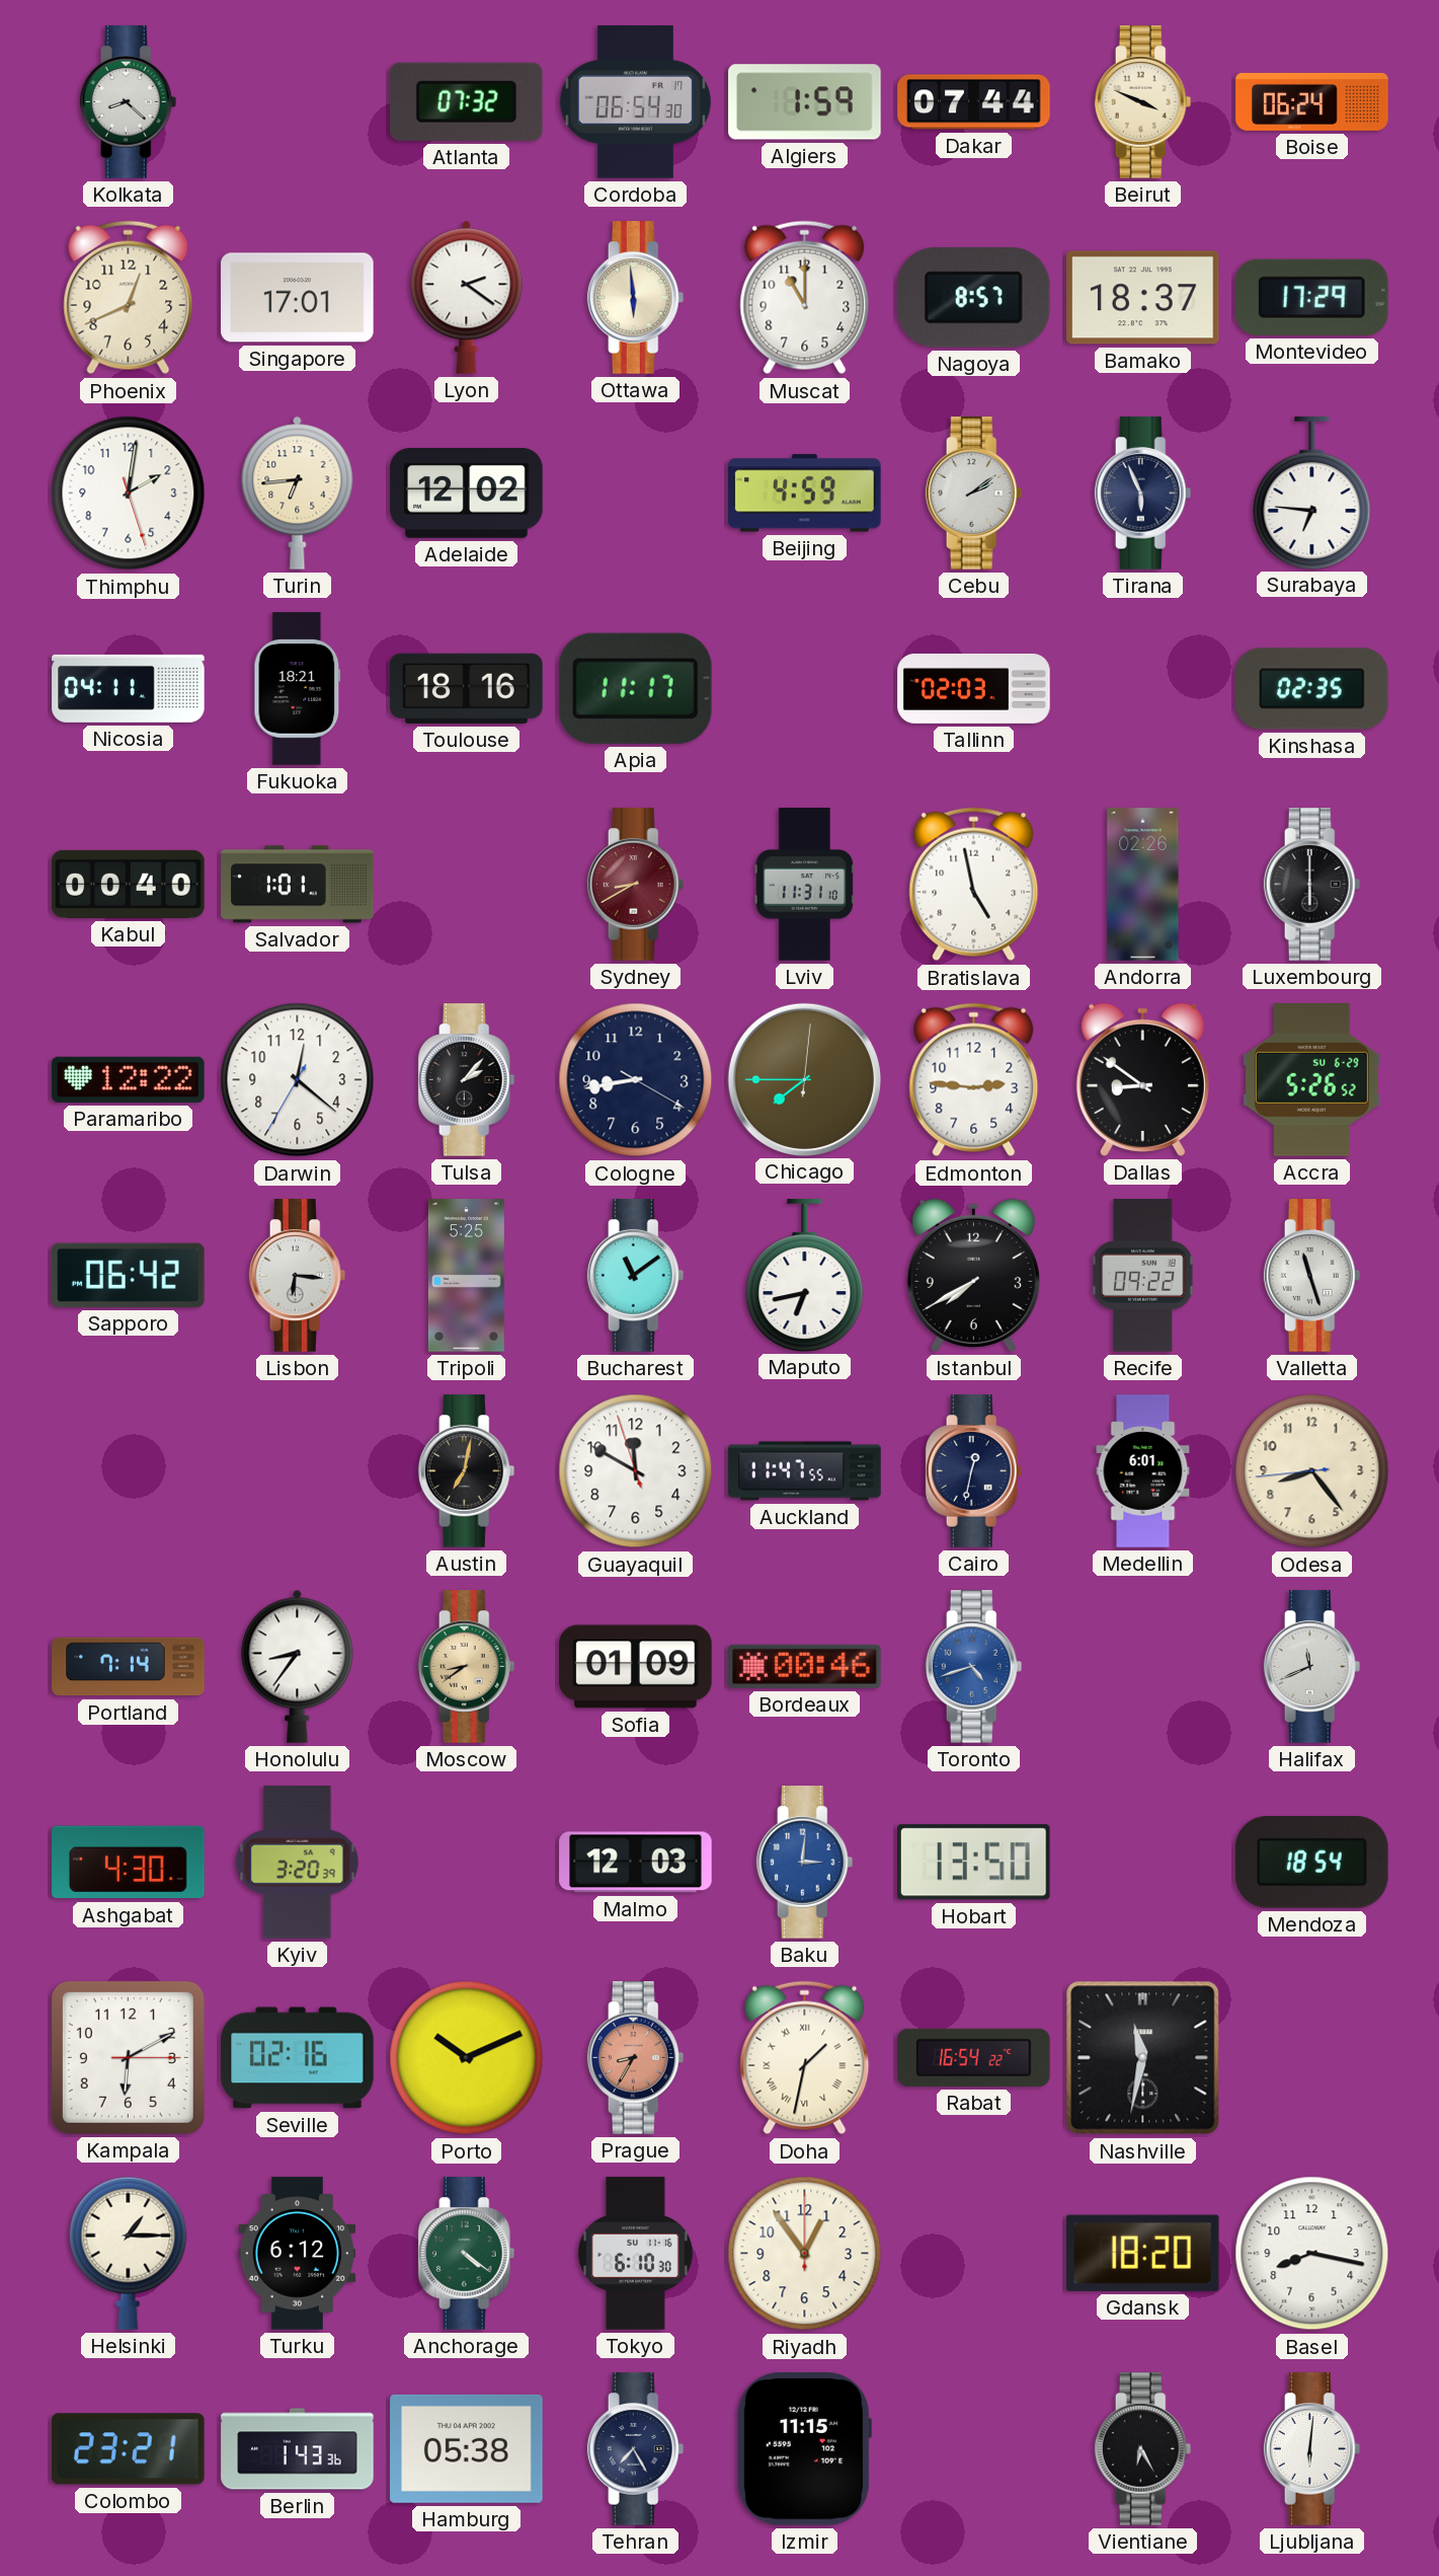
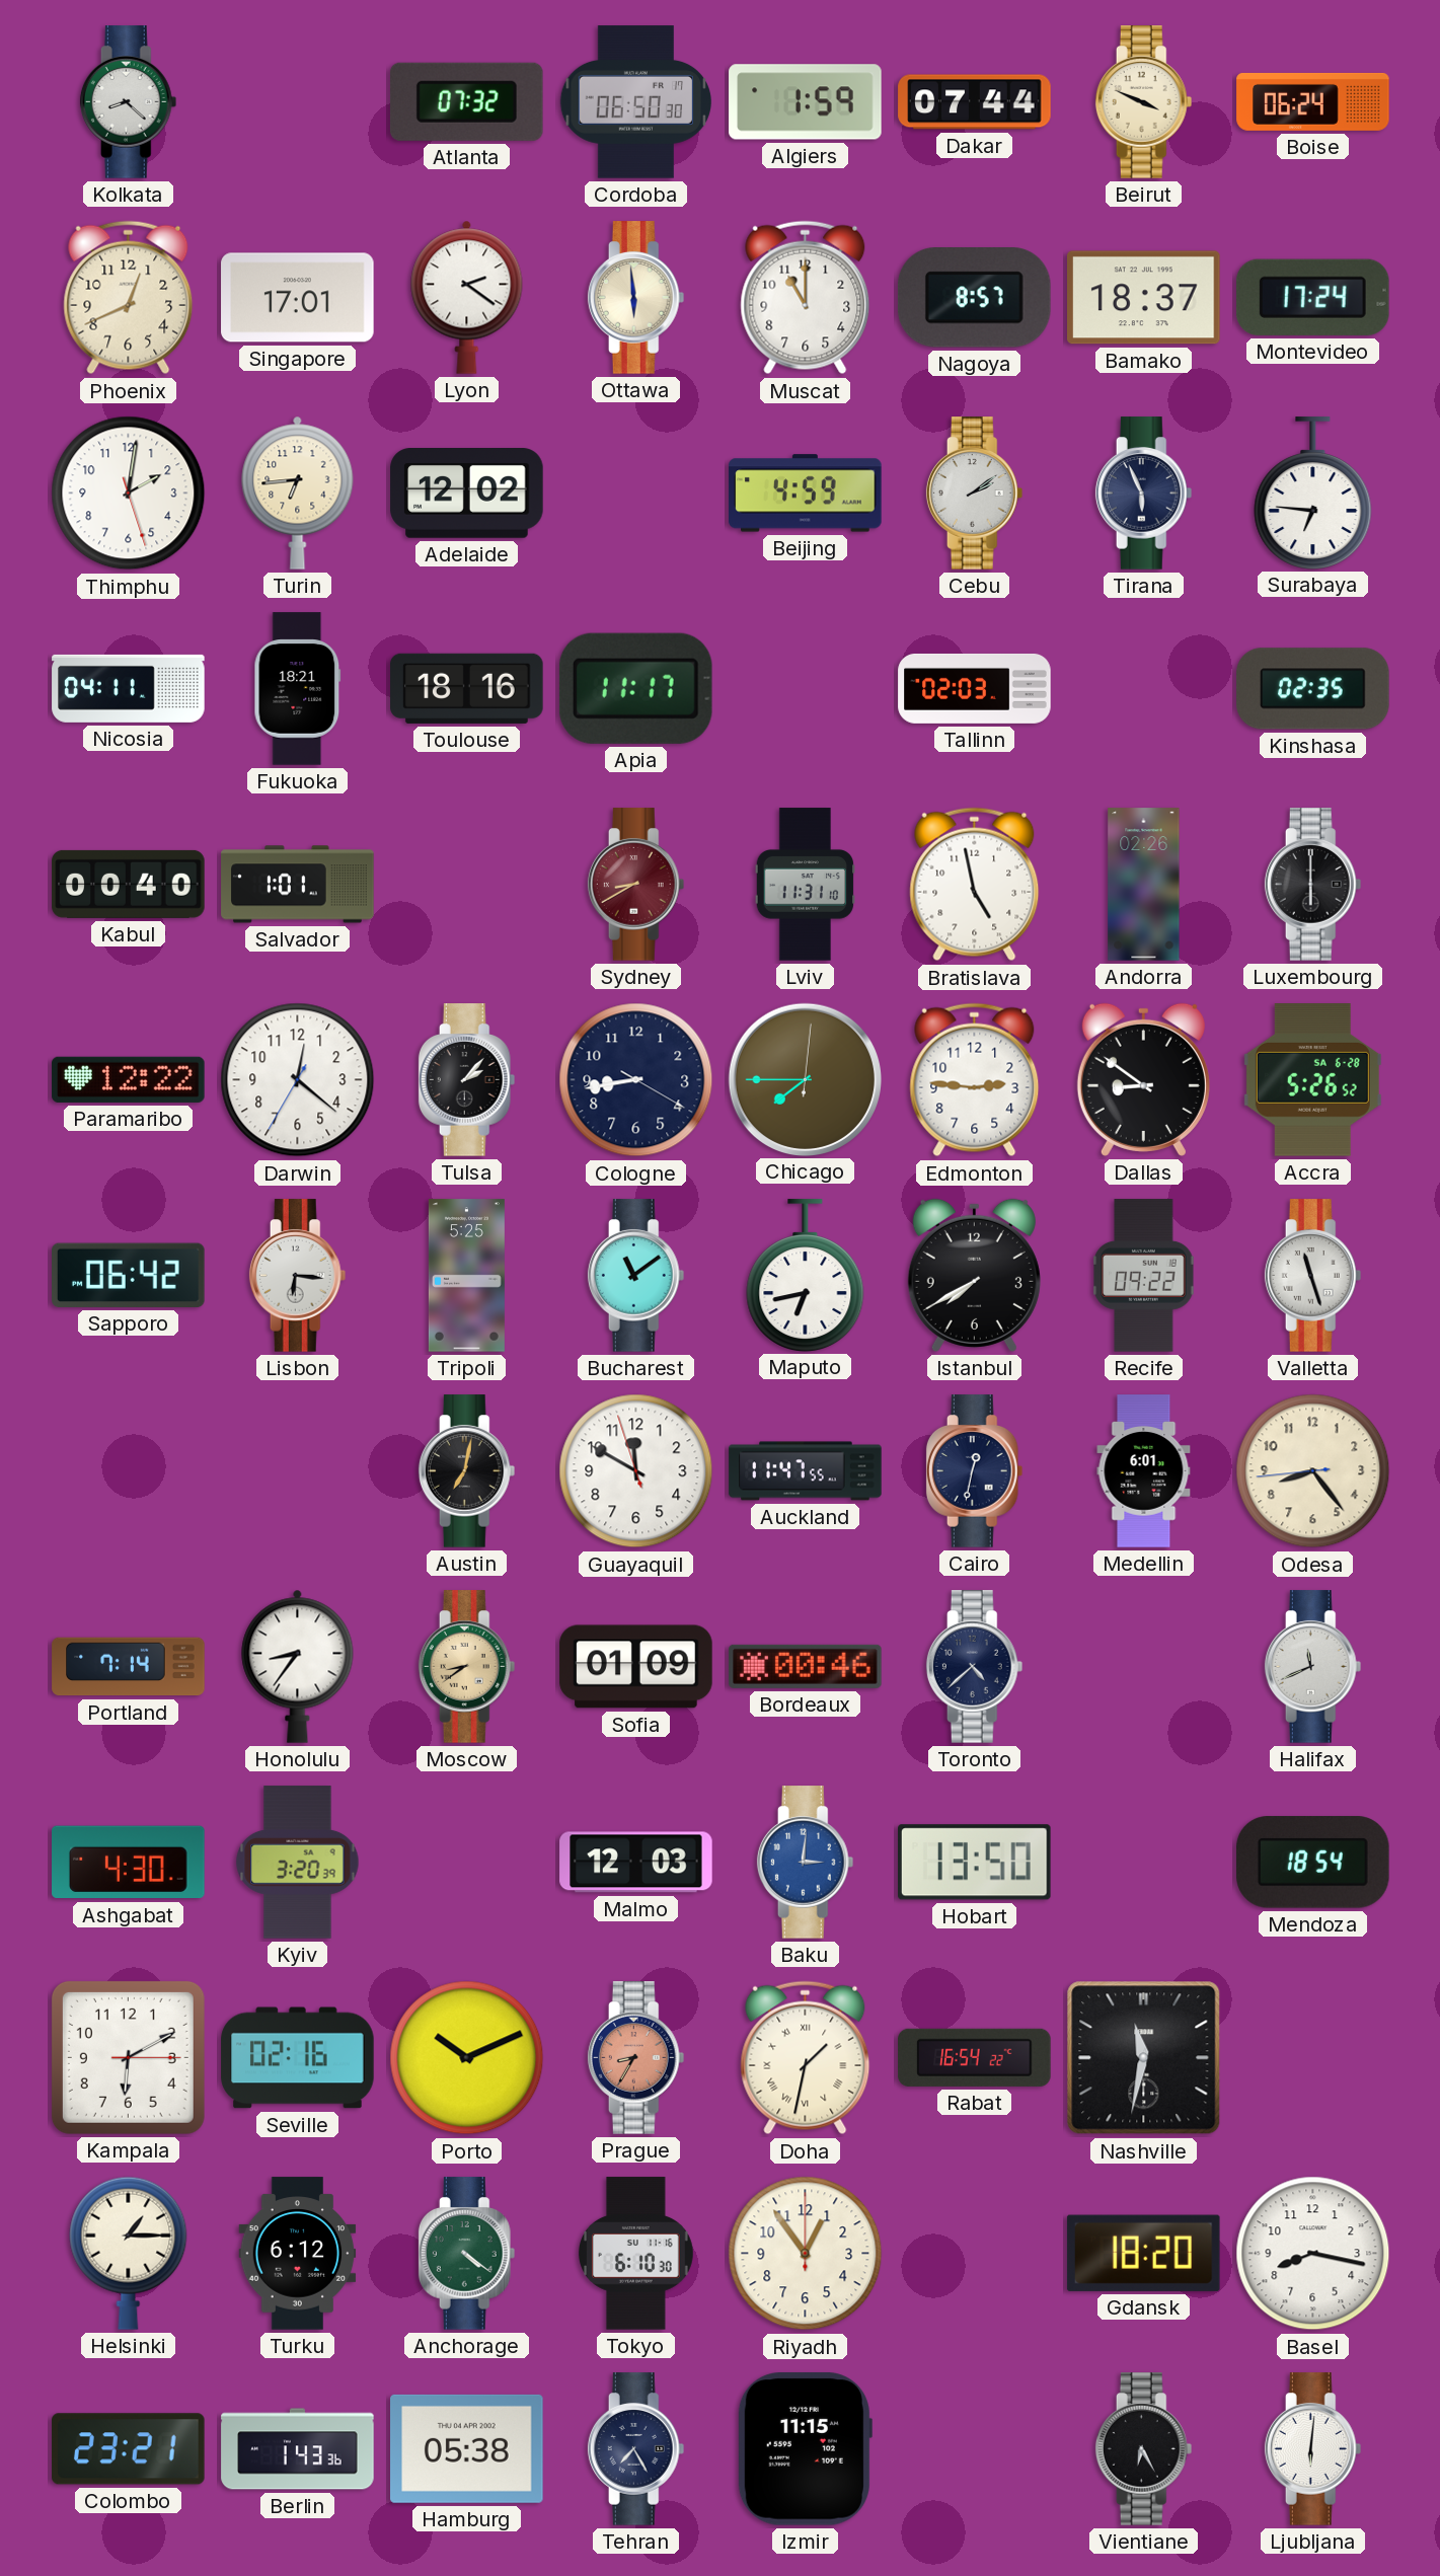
Cordoba: 06:54 -> 06:50
Montevideo: 17:29 -> 17:24
Accra date: SU 6-29 -> SA 6-28
Toronto: 4:42 -> 4:38
Toronto dial: blue -> navy
